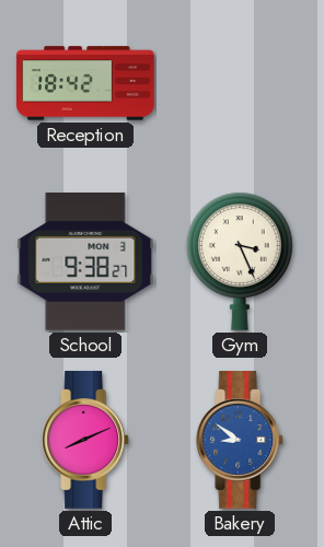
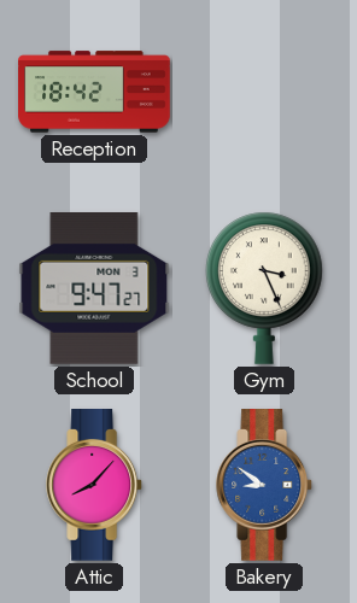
School: 9:38 -> 9:47
Attic: 8:11 -> 8:07
